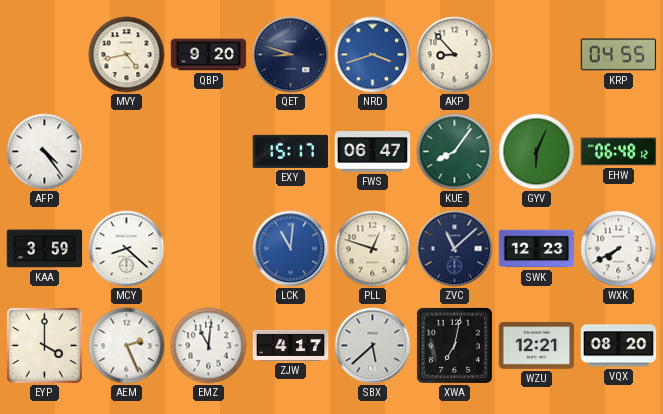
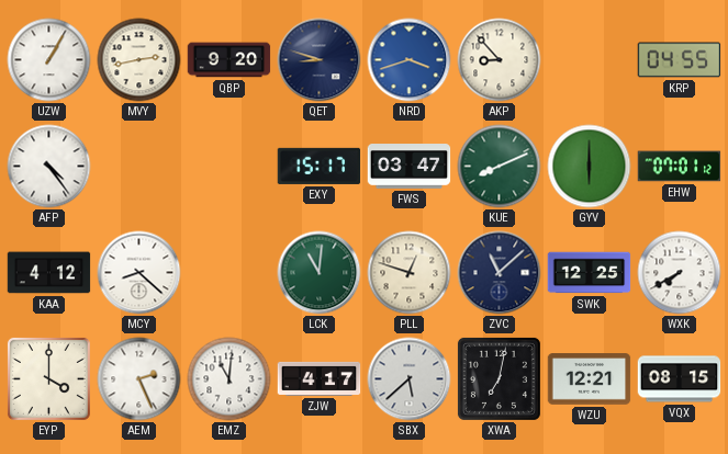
UZW: none -> 1:05
MVY: 4:43 -> 2:43
FWS: 06:47 -> 03:47
KUE: 8:06 -> 8:11
GYV: 6:04 -> 6:00
EHW: 06:48 -> 07:01
KAA: 3:59 -> 4:12
LCK dial: blue -> green
SWK: 12:23 -> 12:25
VQX: 08:20 -> 08:15
